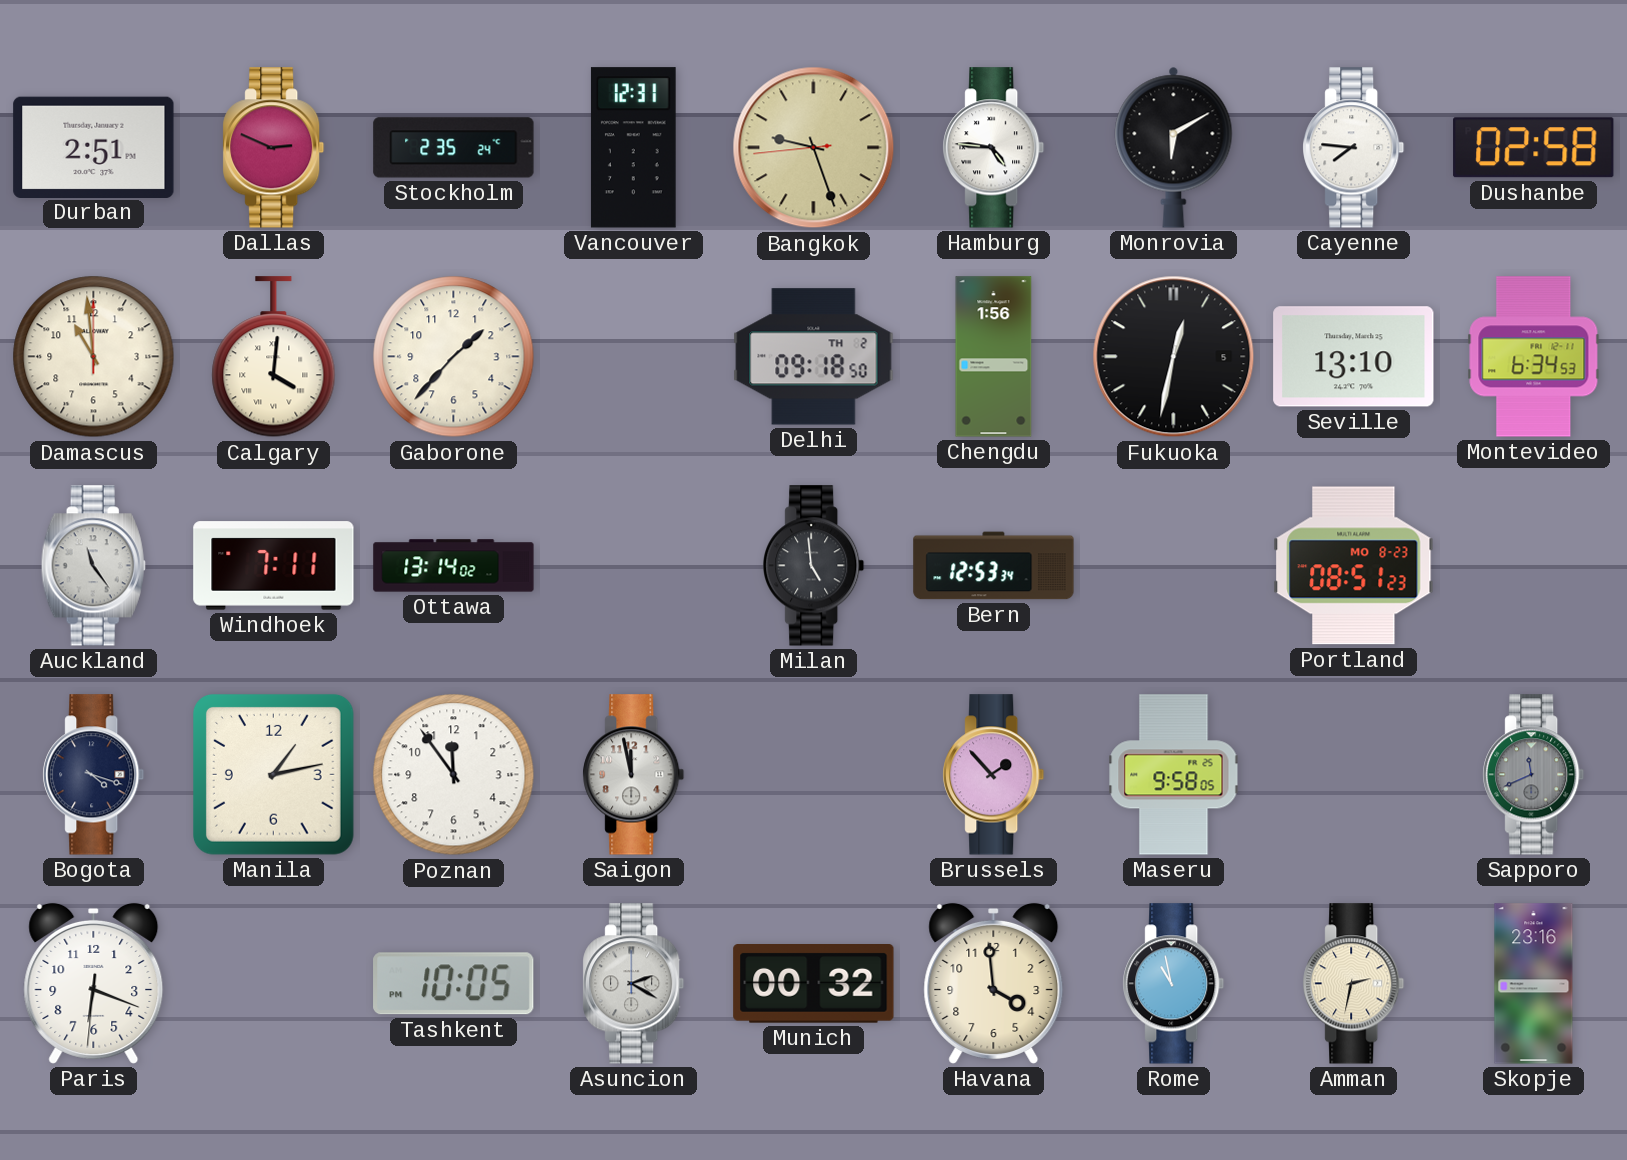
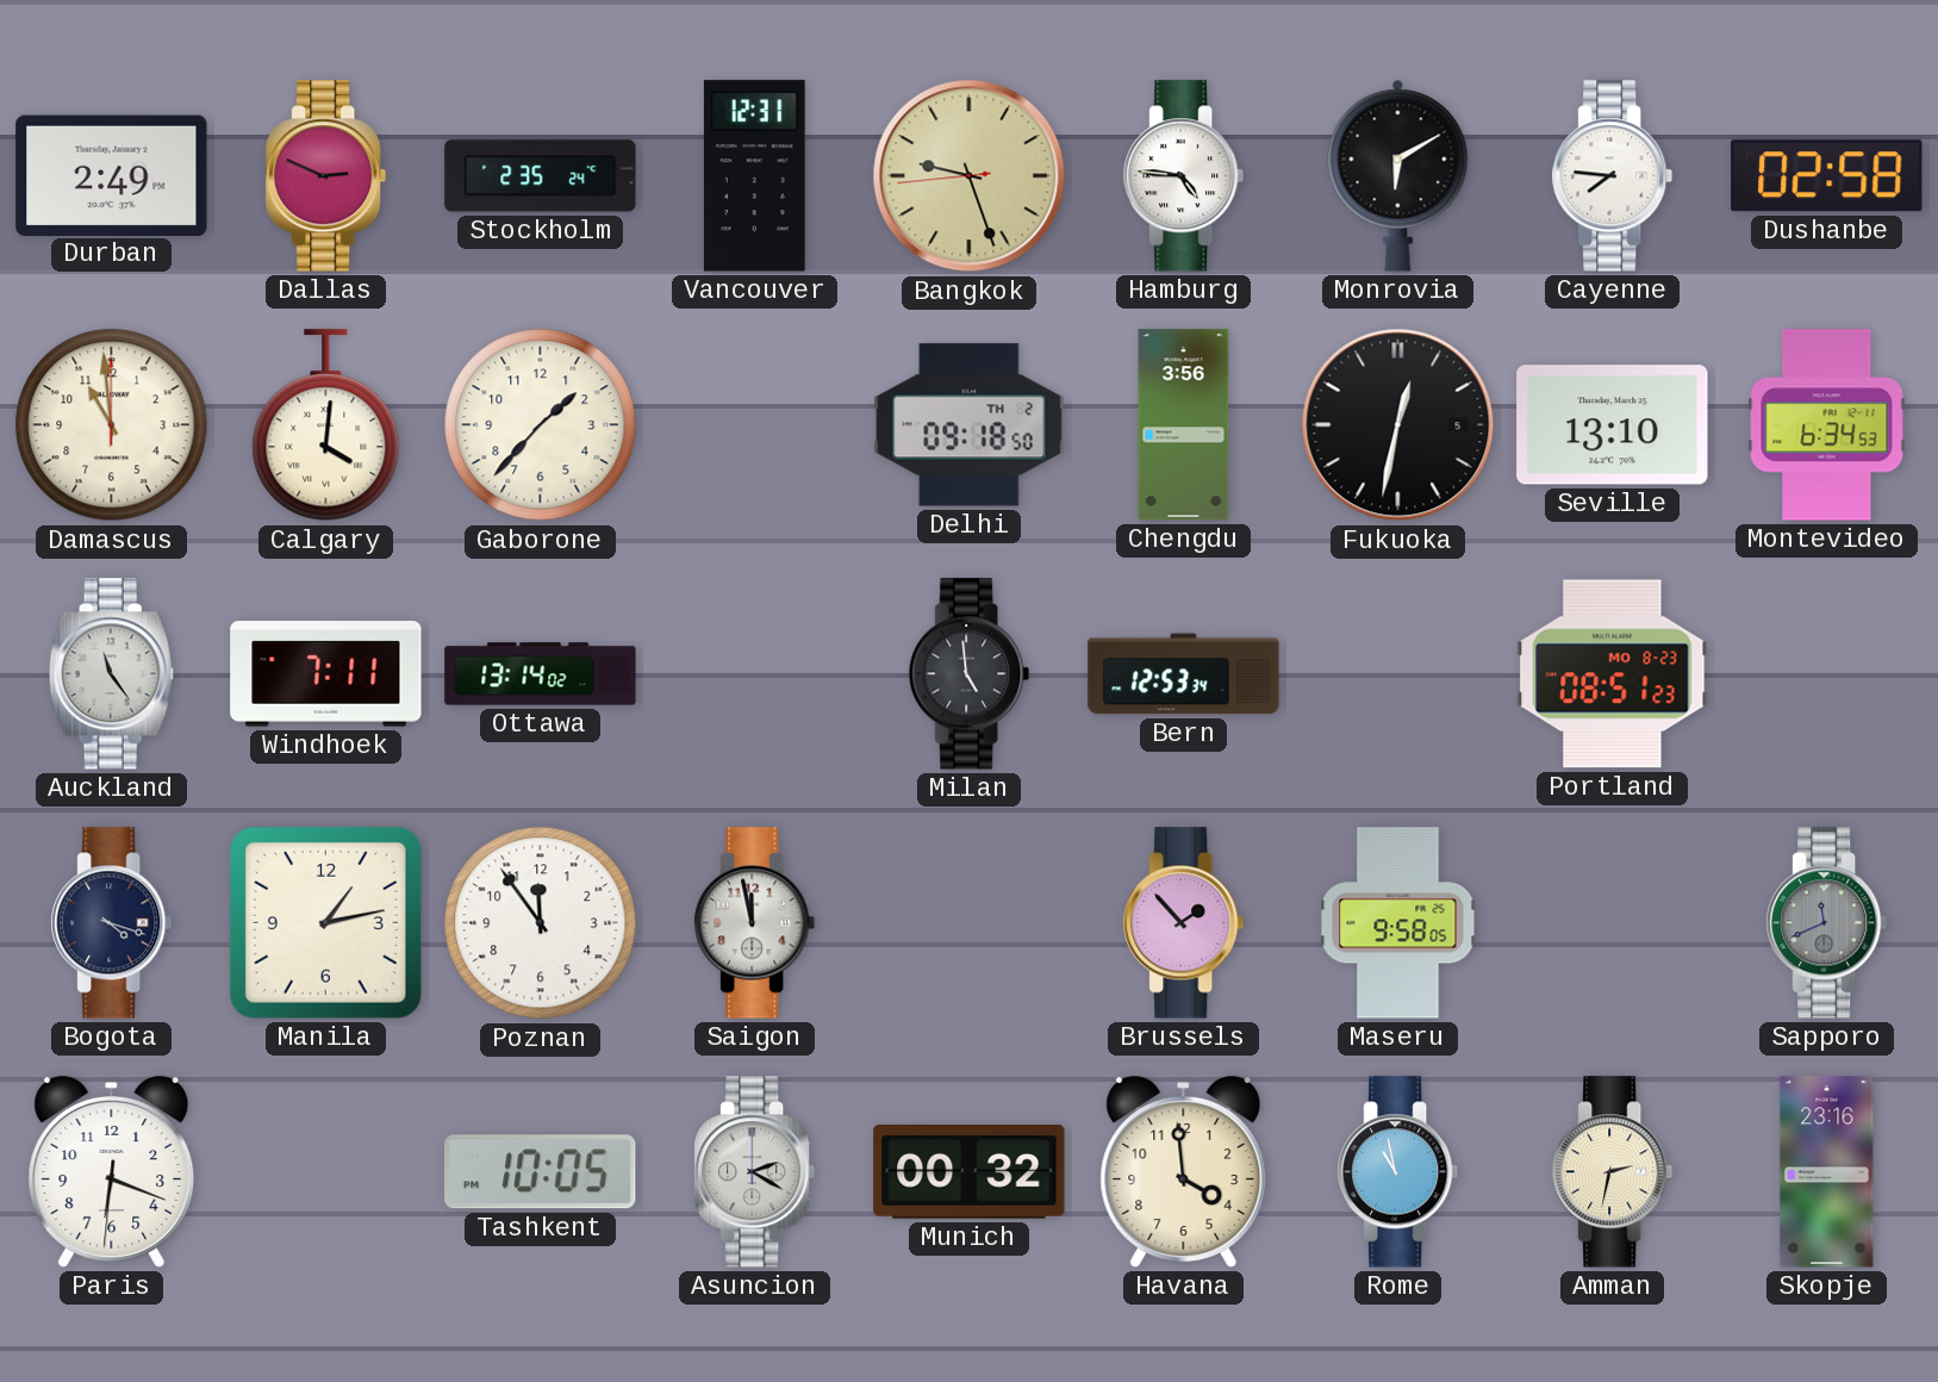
Durban: 2:51 -> 2:49
Chengdu: 1:56 -> 3:56
